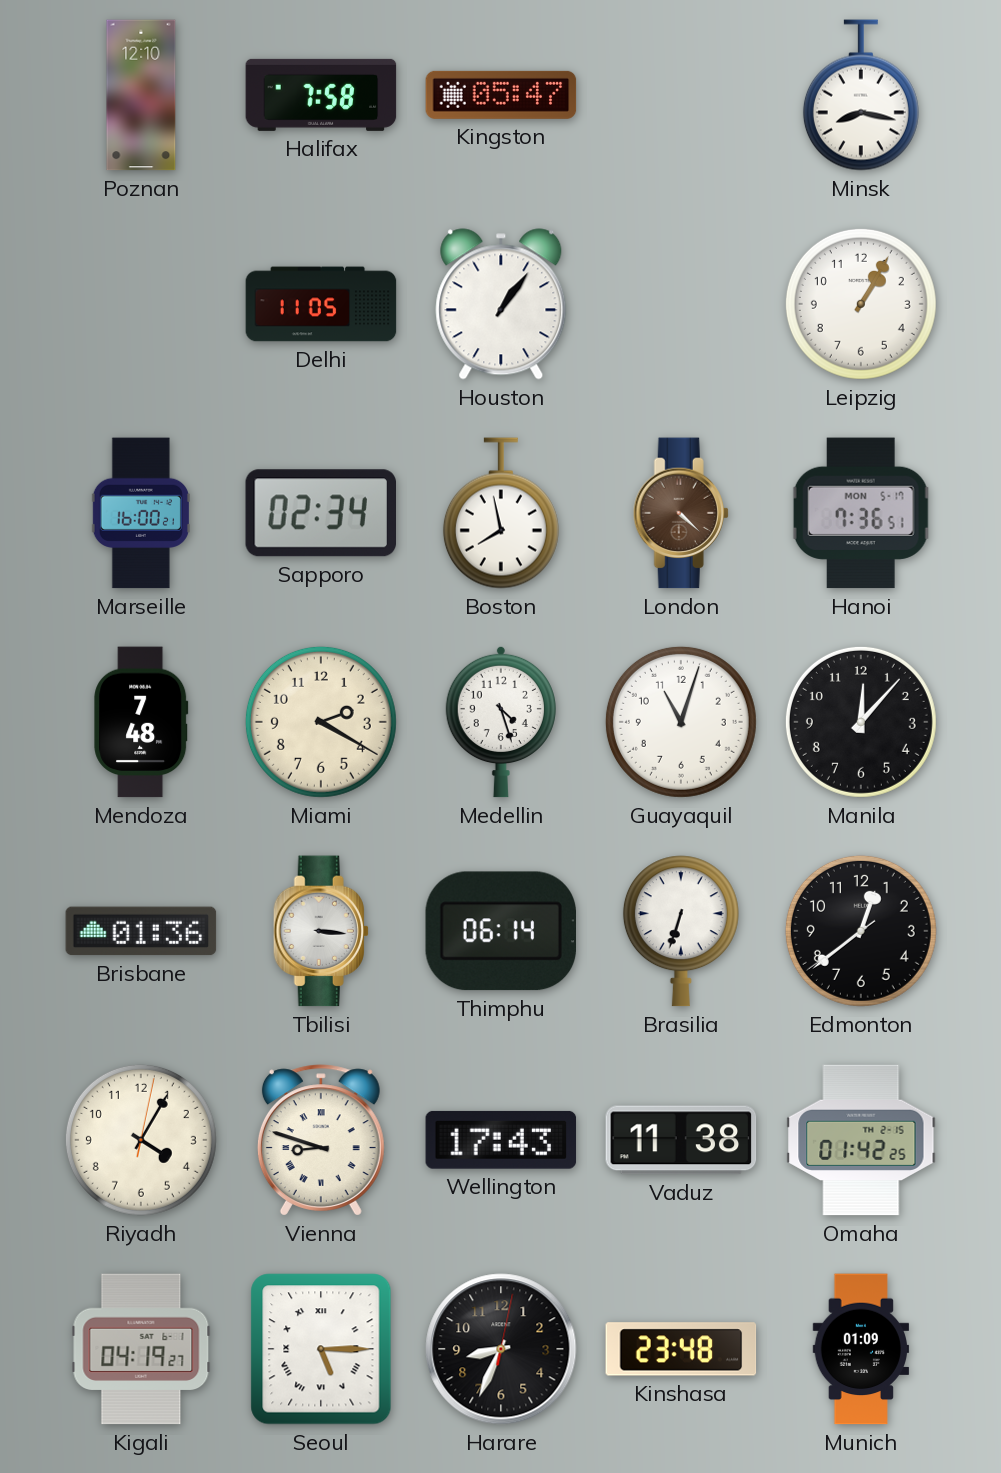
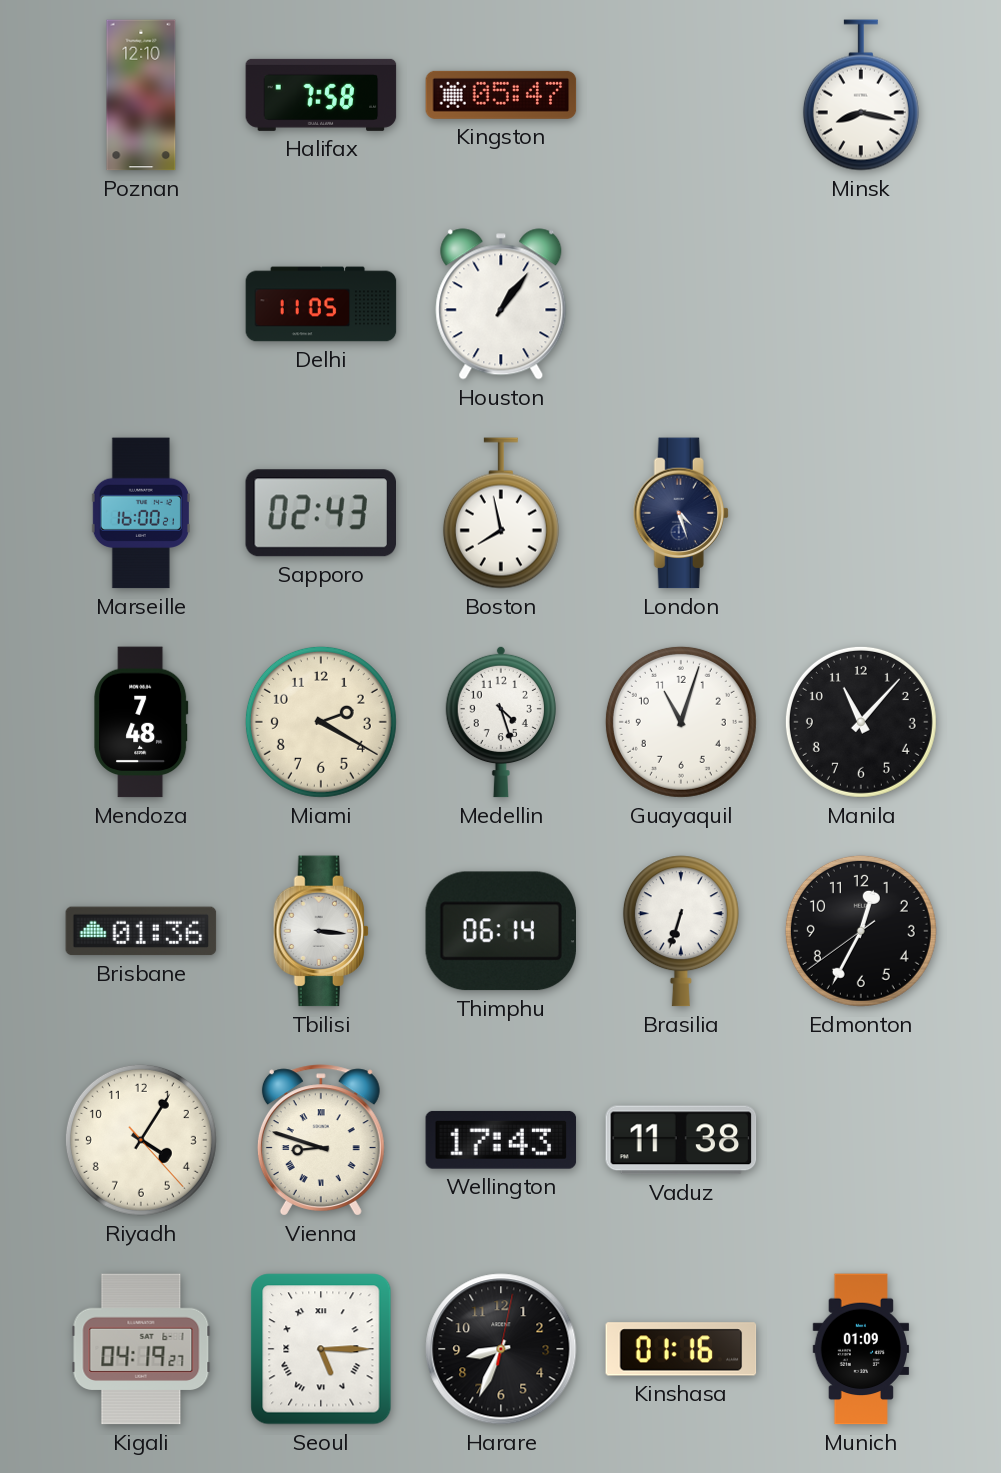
Leipzig: 1:05 -> none
Sapporo: 02:34 -> 02:43
London: 4:22 -> 4:27
London dial: brown -> navy
Hanoi: 7:36 -> none
Manila: 12:07 -> 11:07
Edmonton: 12:38 -> 12:34
Riyadh: 4:05:02 -> 4:05:23
Omaha: 01:42 -> none
Kinshasa: 23:48 -> 01:16
